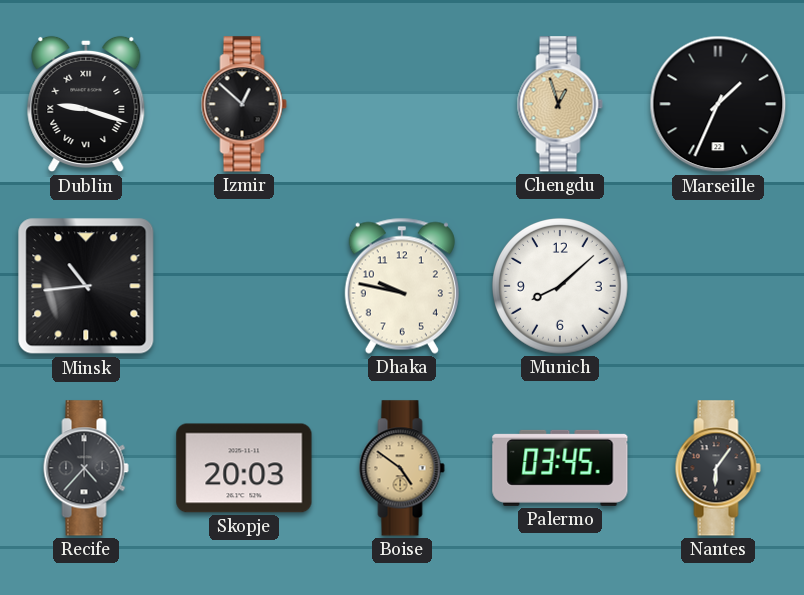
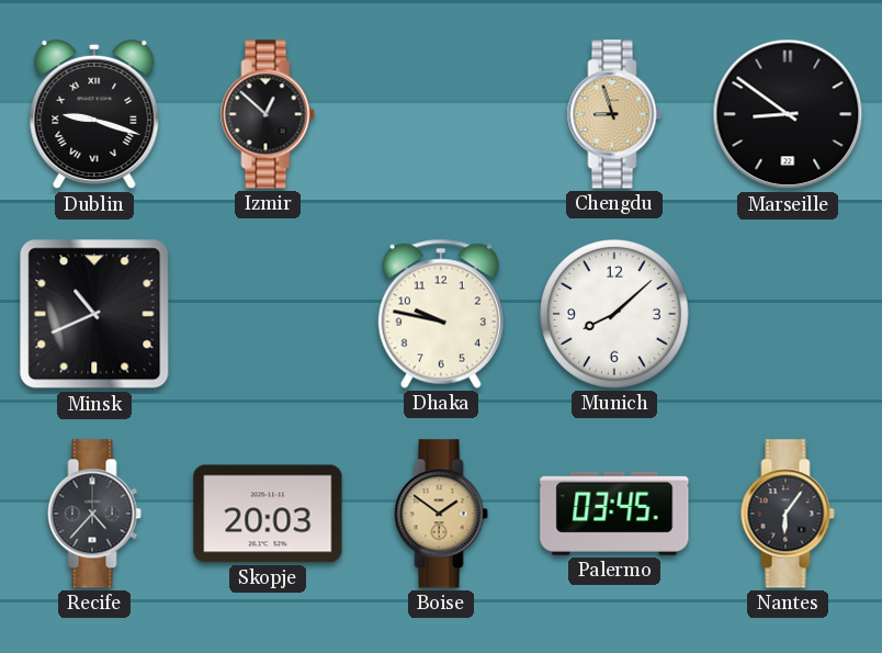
Chengdu: 12:57 -> 8:57
Marseille: 1:34 -> 8:51
Minsk: 10:44 -> 10:41
Boise: 4:51 -> 1:51
